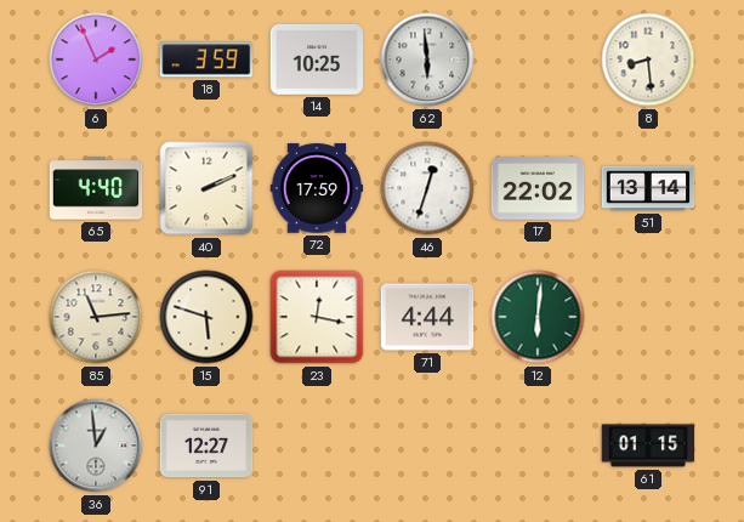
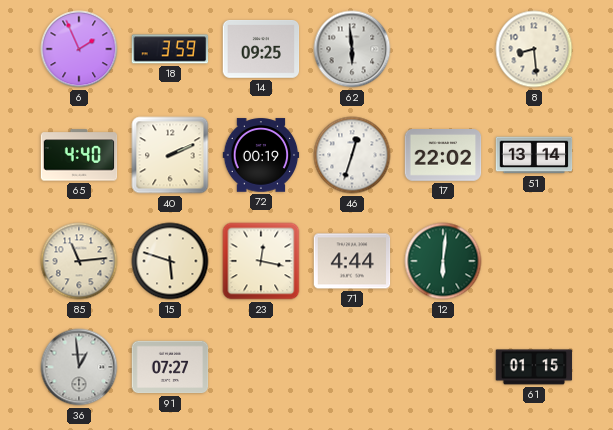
14: 10:25 -> 09:25
72: 17:59 -> 00:19
91: 12:27 -> 07:27
